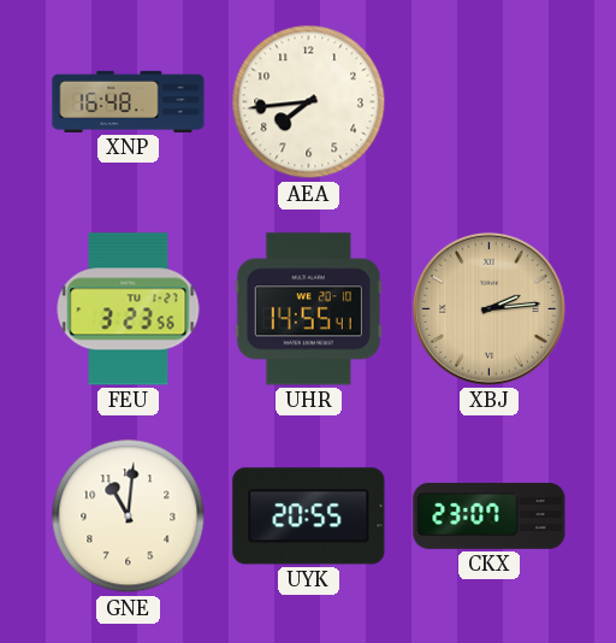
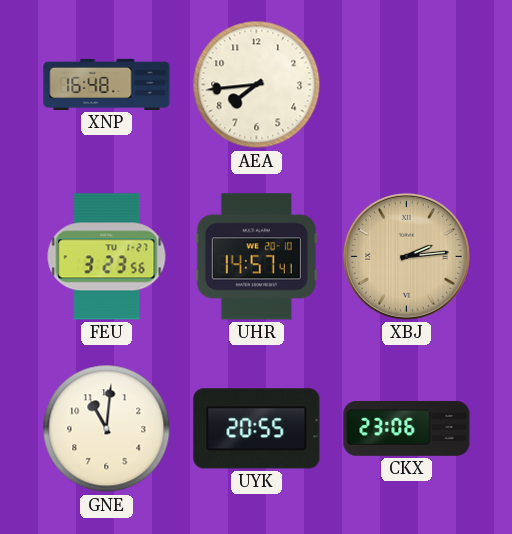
UHR: 14:55 -> 14:57
CKX: 23:07 -> 23:06
